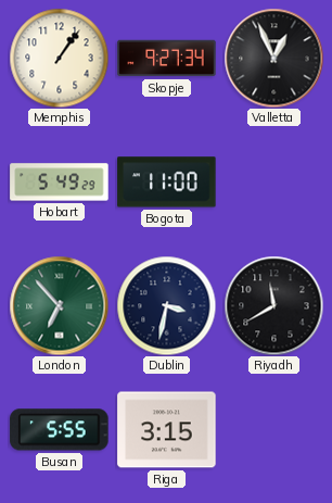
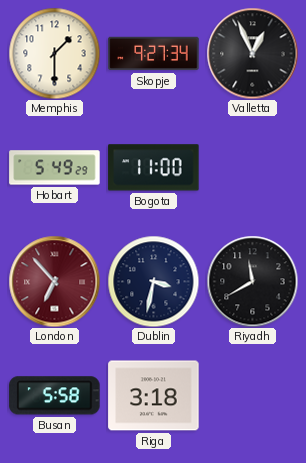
Memphis: 1:06 -> 1:30
London dial: green -> burgundy
Busan: 5:55 -> 5:58
Riga: 3:15 -> 3:18
